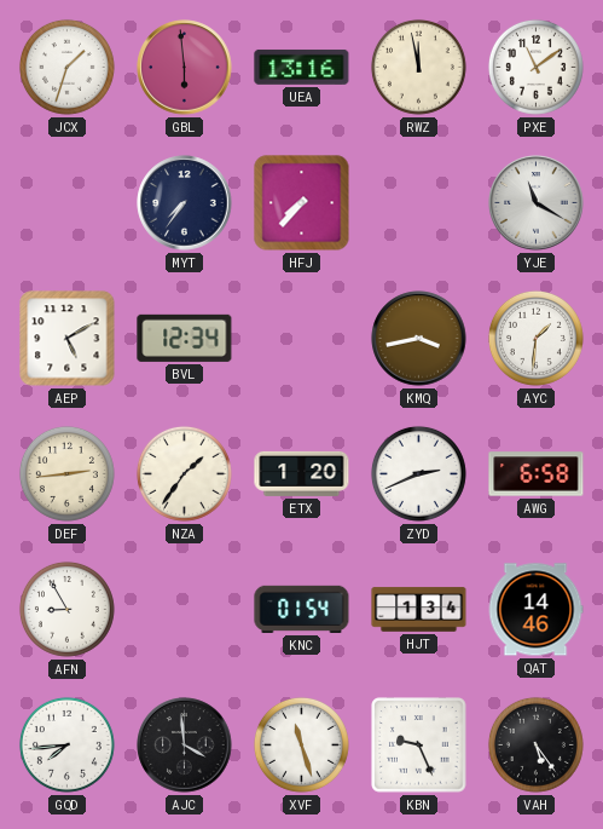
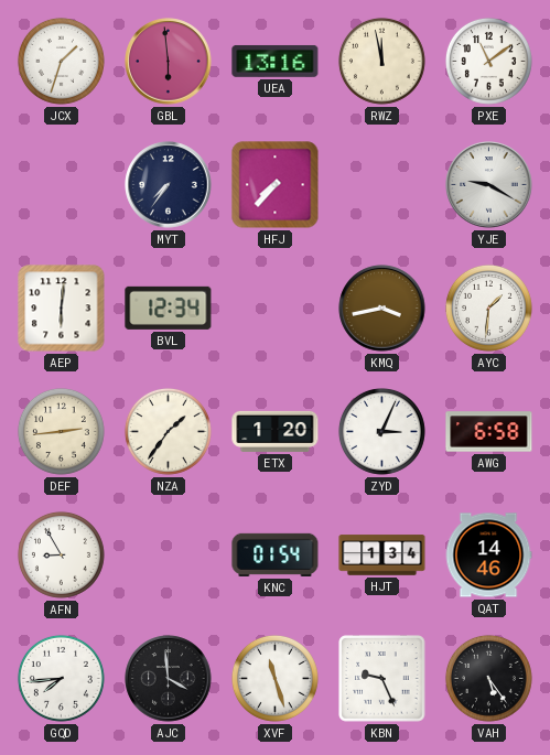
YJE: 11:20 -> 9:20
AEP: 5:10 -> 6:01
ZYD: 2:41 -> 3:04
